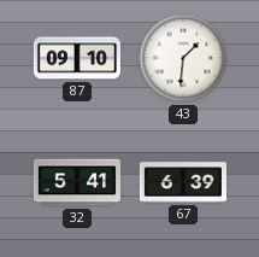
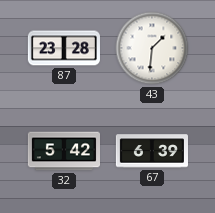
87: 09:10 -> 23:28
32: 5:41 -> 5:42
